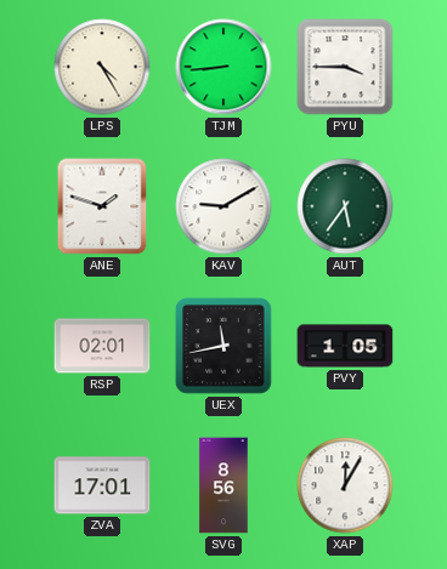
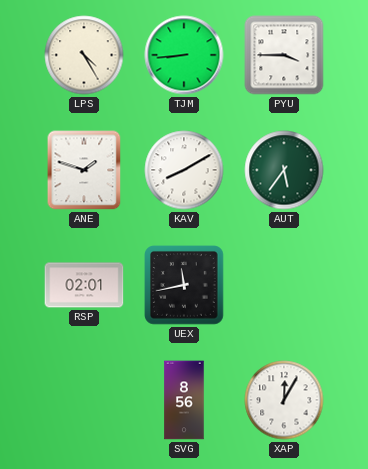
KAV: 9:10 -> 8:10
PVY: 1:05 -> none
ZVA: 17:01 -> none
